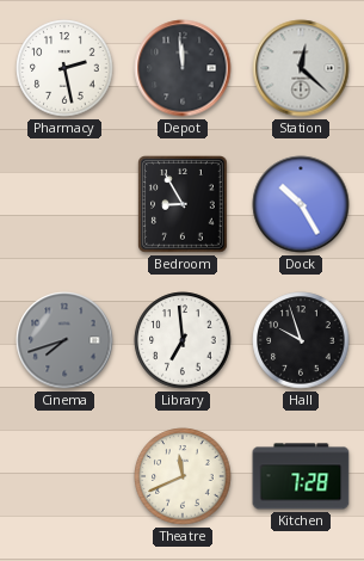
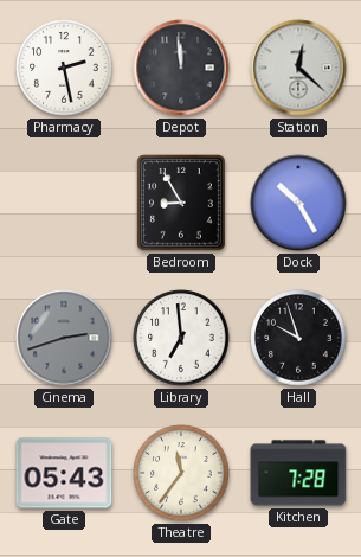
Cinema: 7:42 -> 2:42
Gate: none -> 05:43
Theatre: 11:41 -> 11:36
